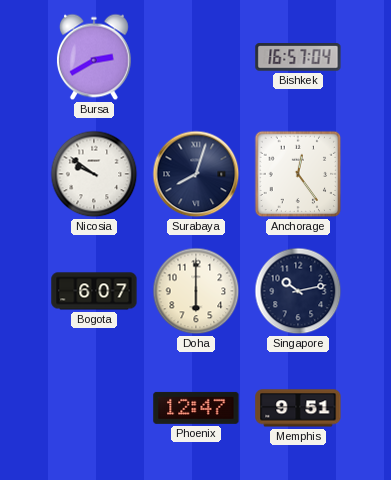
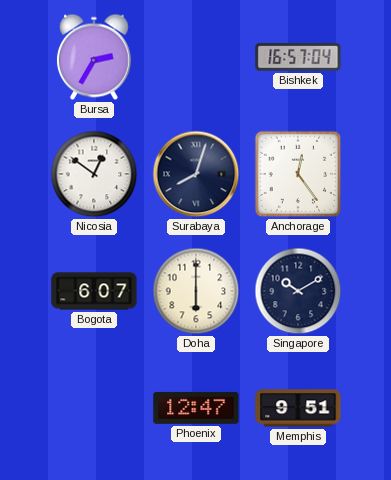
Bursa: 2:40 -> 2:35
Nicosia: 9:51 -> 12:51
Singapore: 10:13 -> 10:10
